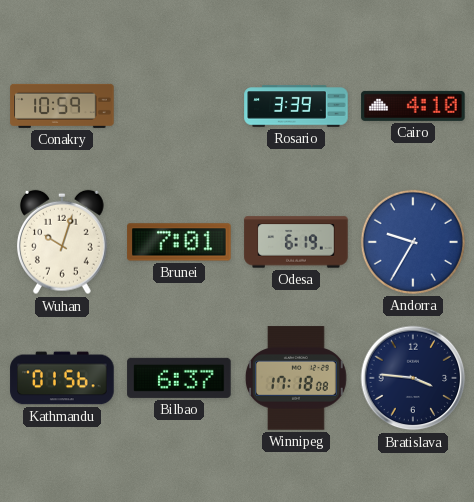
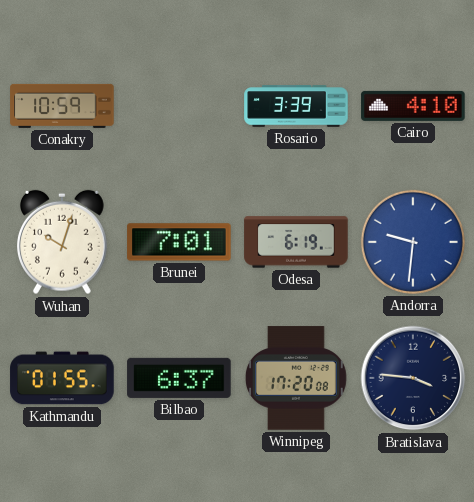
Andorra: 9:35 -> 9:31
Kathmandu: 01:56 -> 01:55
Winnipeg: 17:18 -> 17:20
